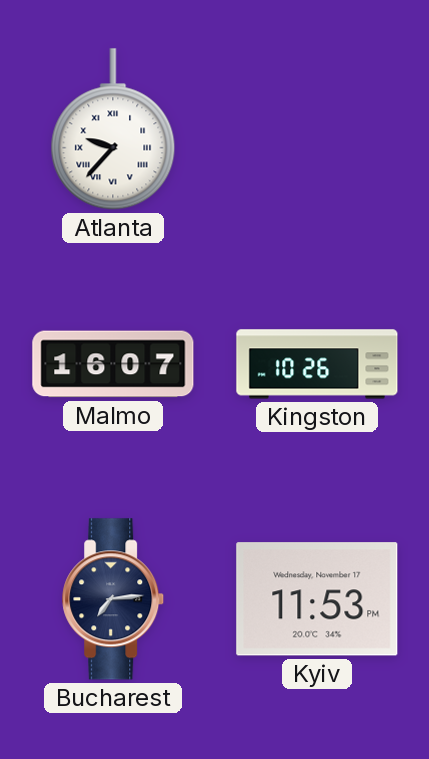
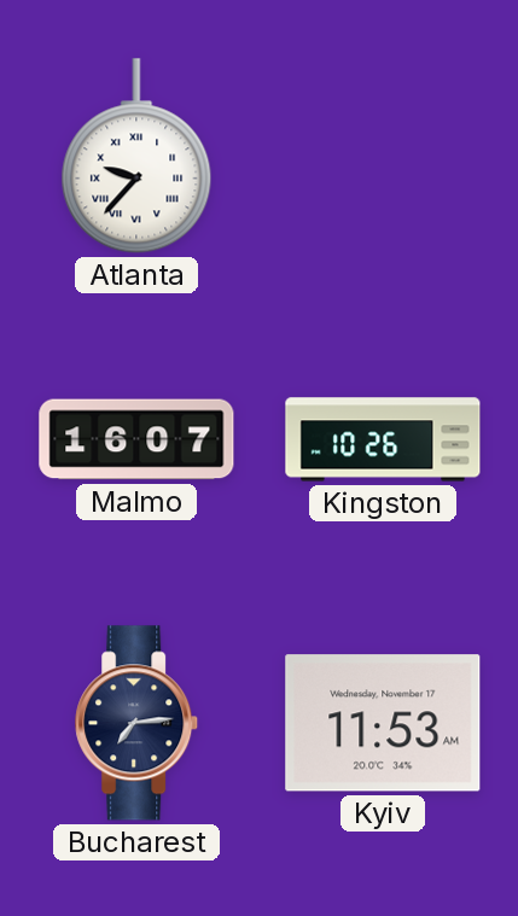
Kyiv: 11:53 PM -> 11:53 AM
